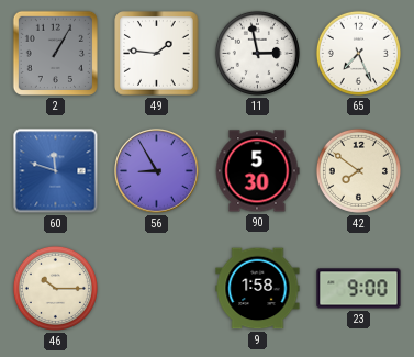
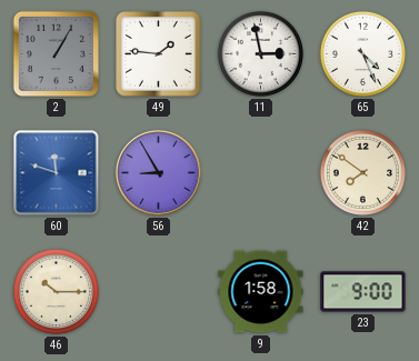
65: 7:26 -> 4:26
90: 5:30 -> none
